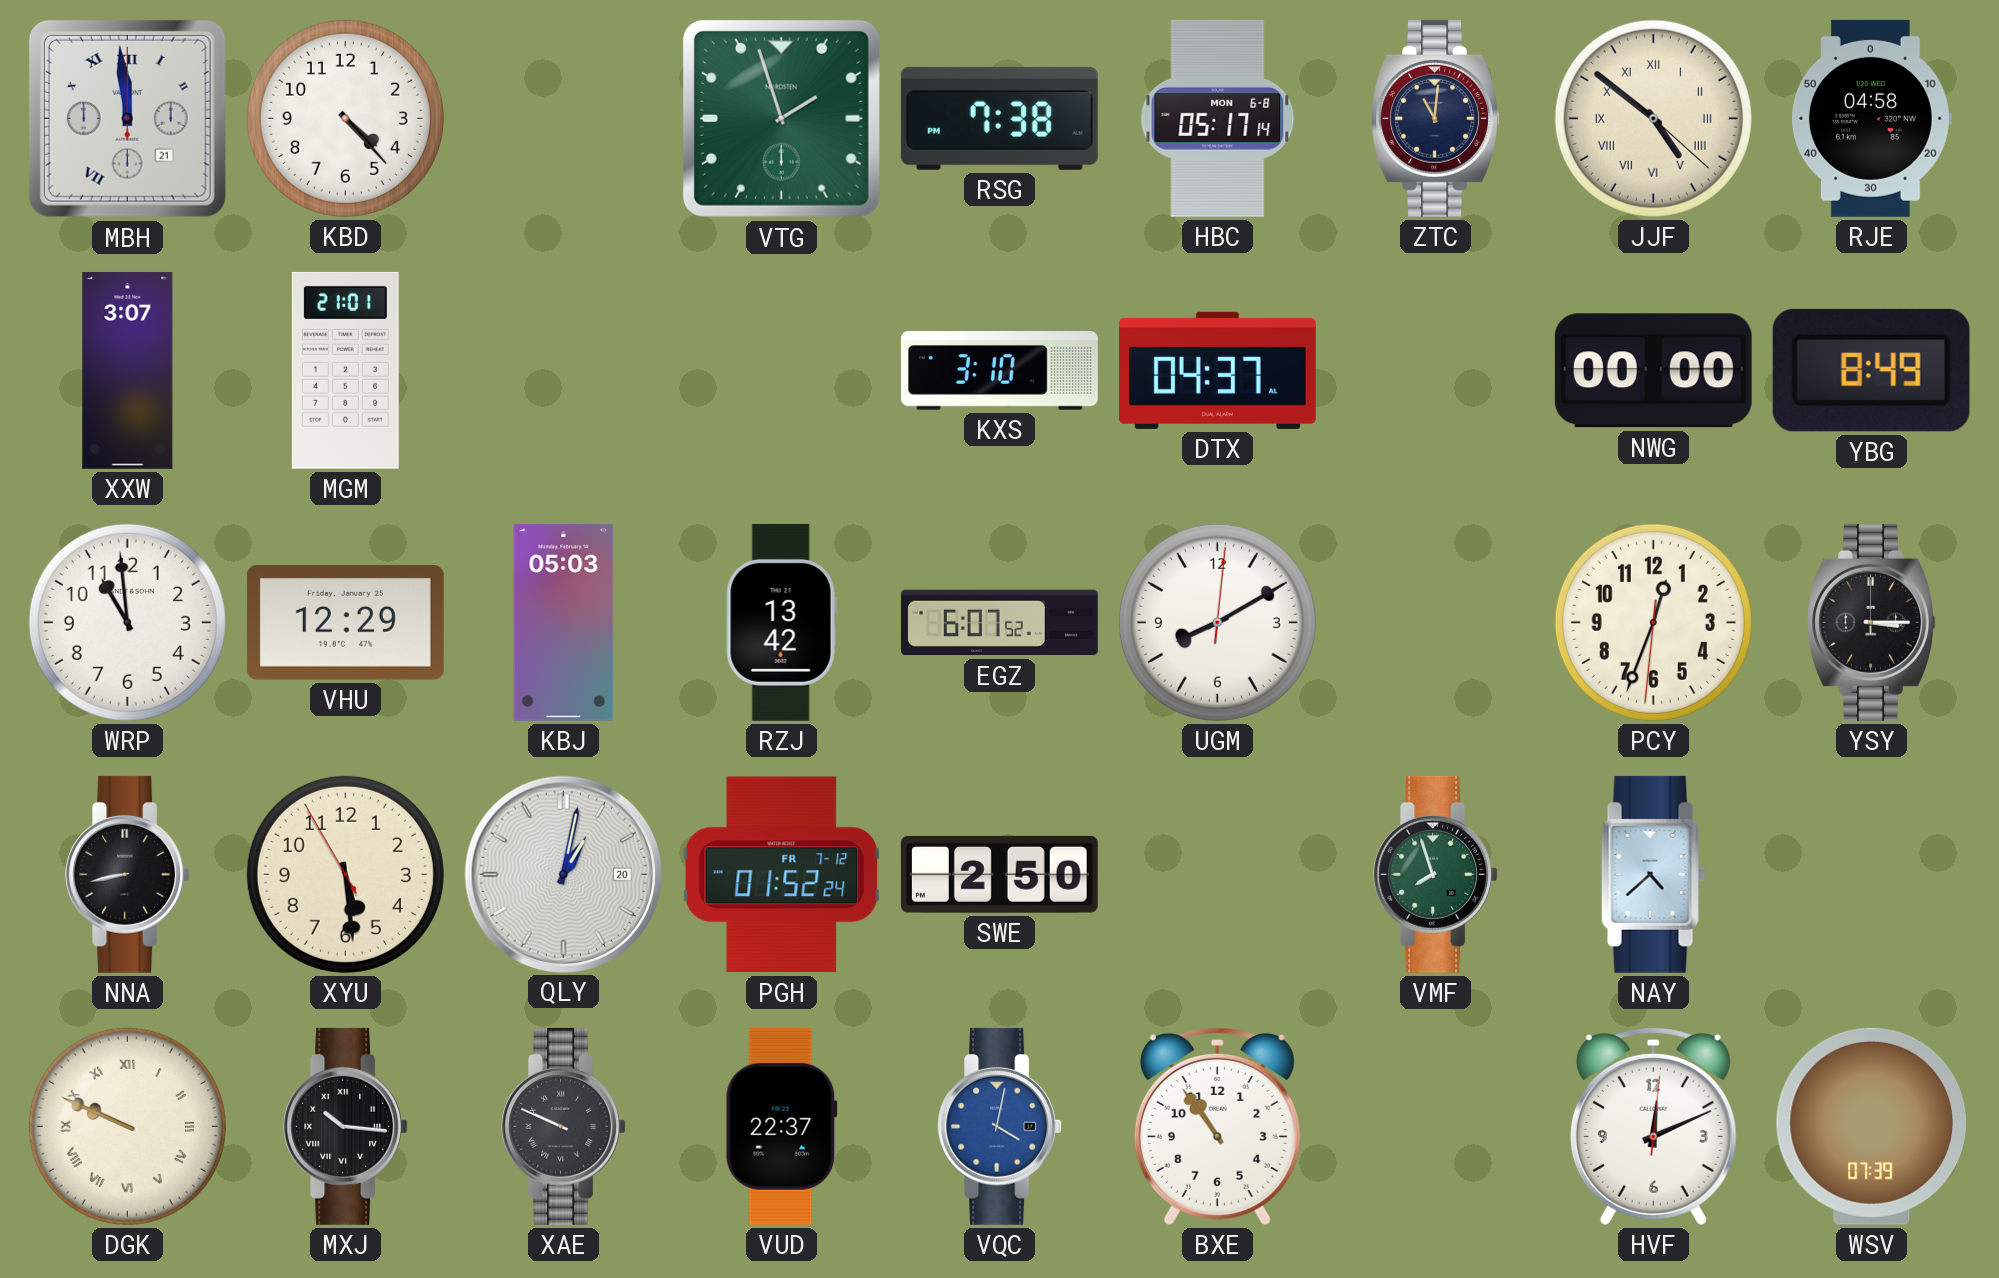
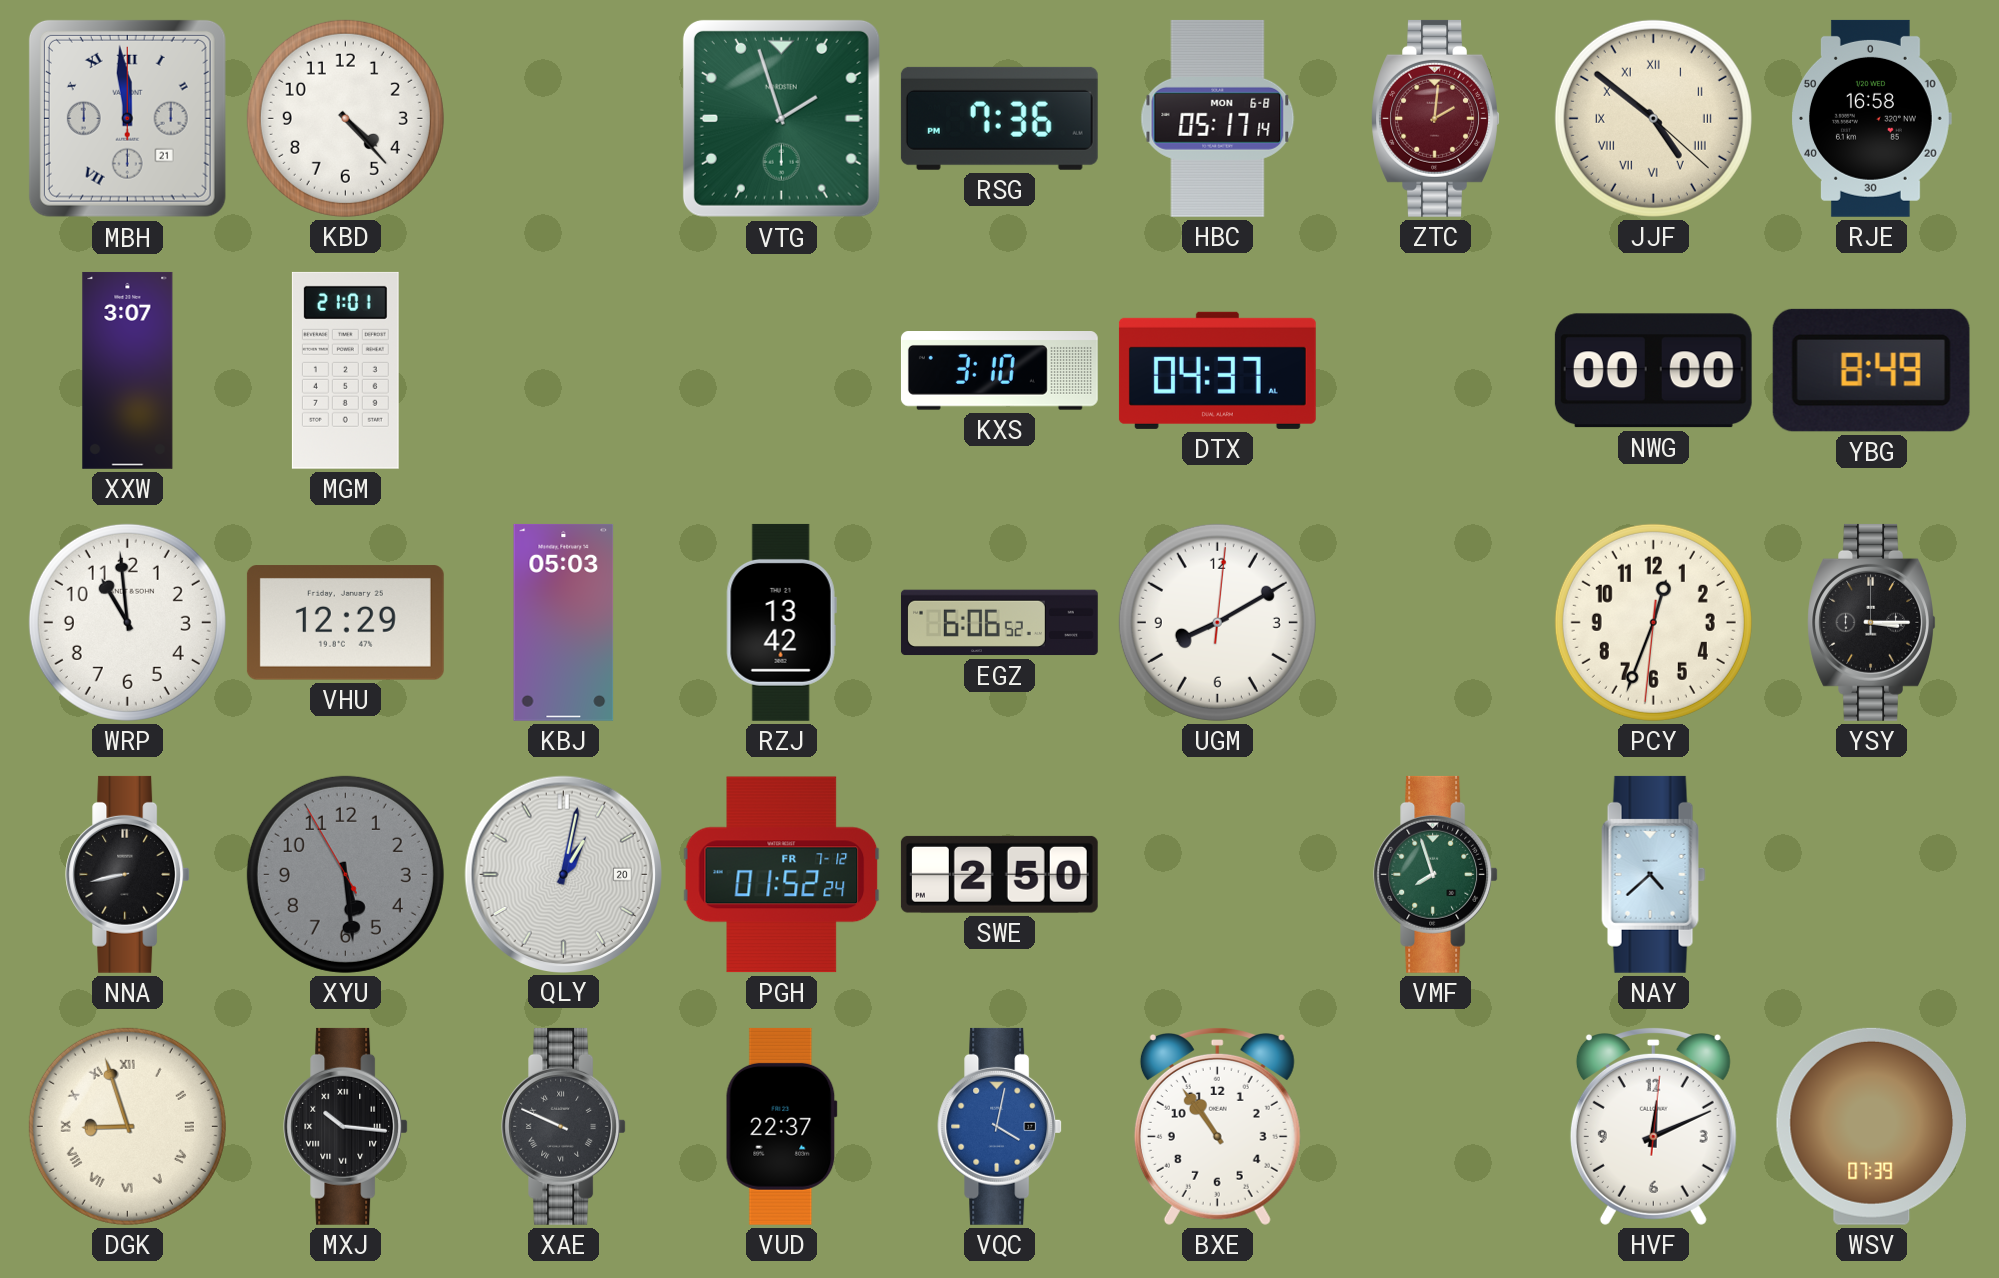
RSG: 7:38 -> 7:36
ZTC: 11:01 -> 2:01
ZTC dial: navy -> burgundy
RJE: 04:58 -> 16:58
EGZ: 6:07 -> 6:06
XYU dial: cream -> grey
DGK: 9:49 -> 8:57
